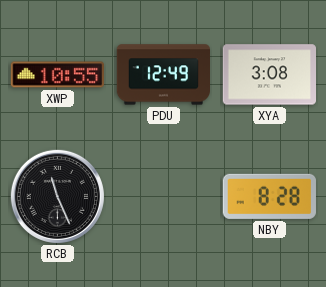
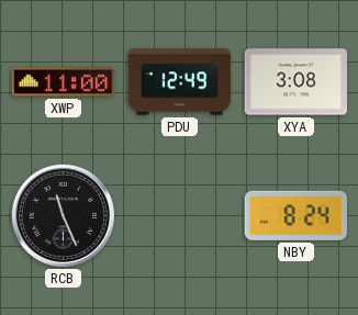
XWP: 10:55 -> 11:00
NBY: 8:28 -> 8:24
